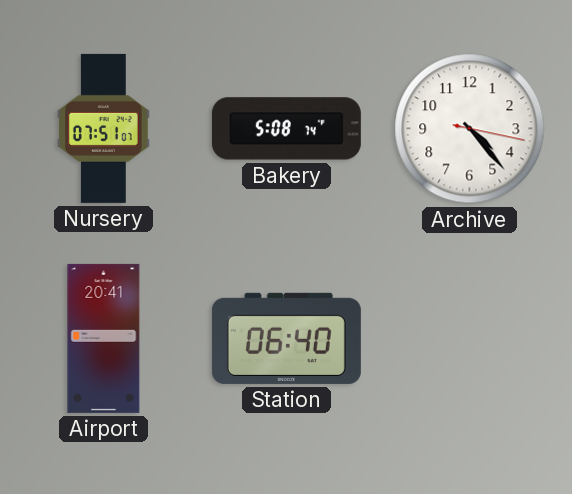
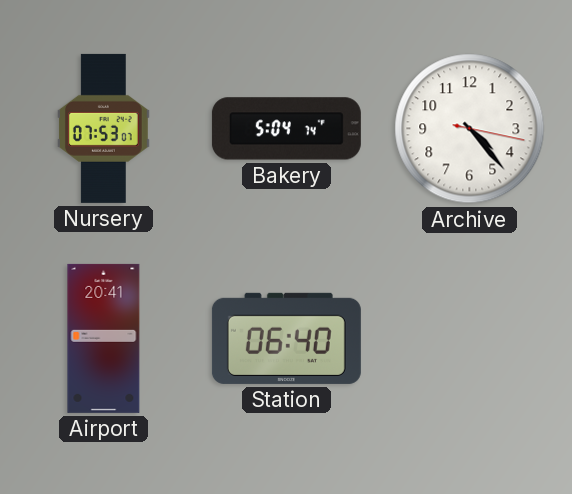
Nursery: 07:51 -> 07:53
Bakery: 5:08 -> 5:04
